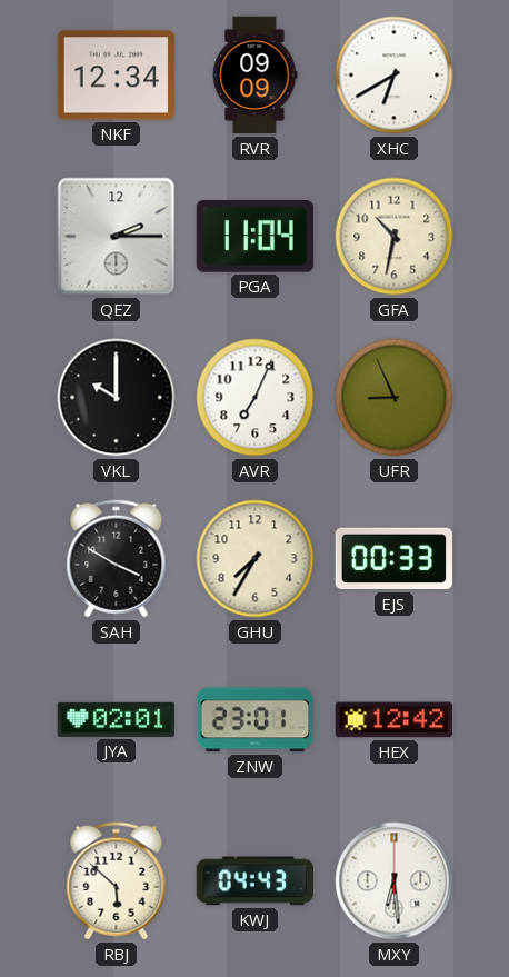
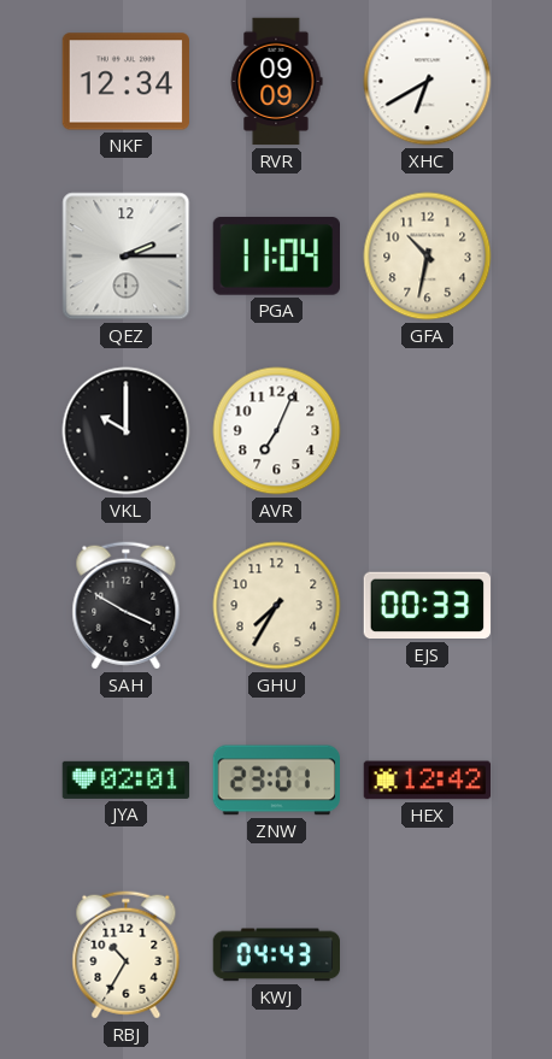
UFR: 8:56 -> none
RBJ: 5:52 -> 10:35
MXY: 6:29 -> none
